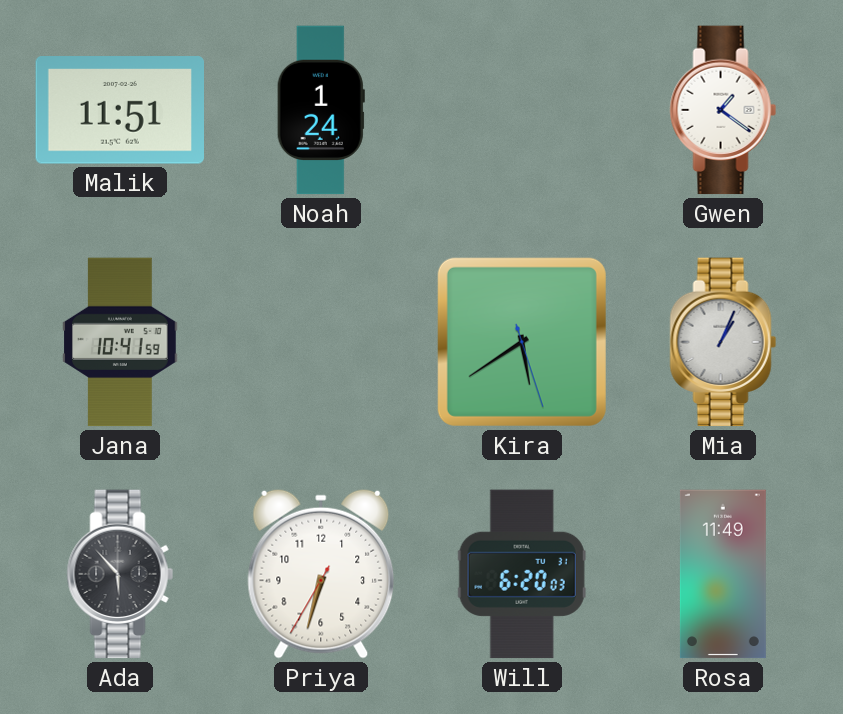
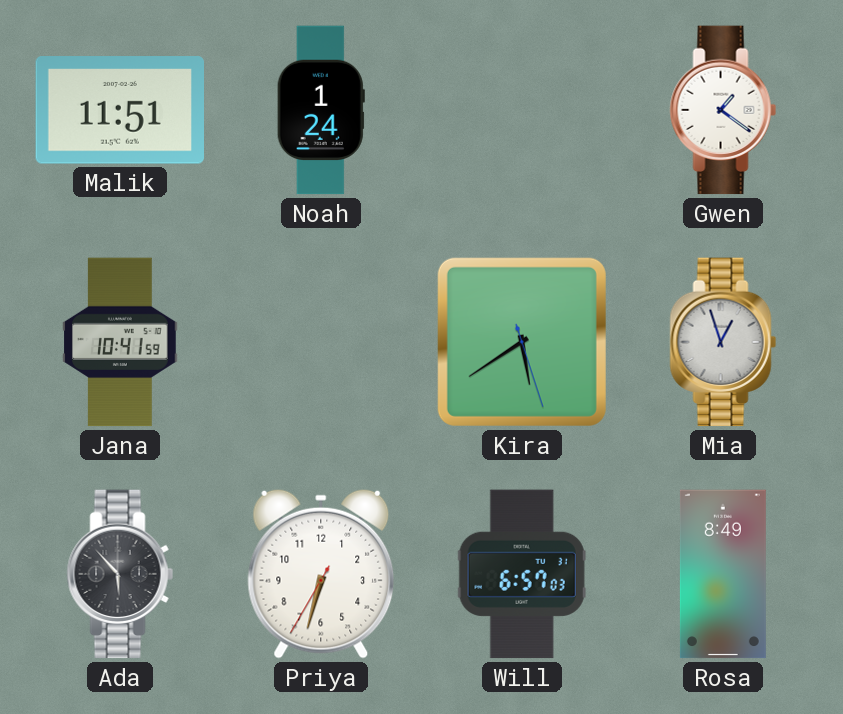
Mia: 1:04 -> 12:57
Will: 6:20 -> 6:57
Rosa: 11:49 -> 8:49
